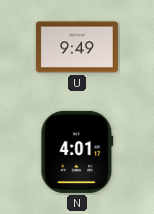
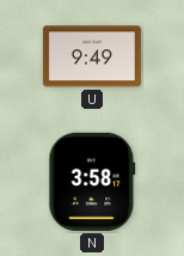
N: 4:01 -> 3:58
